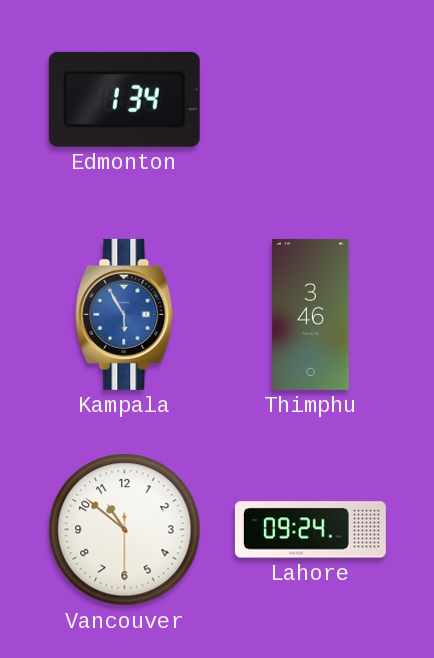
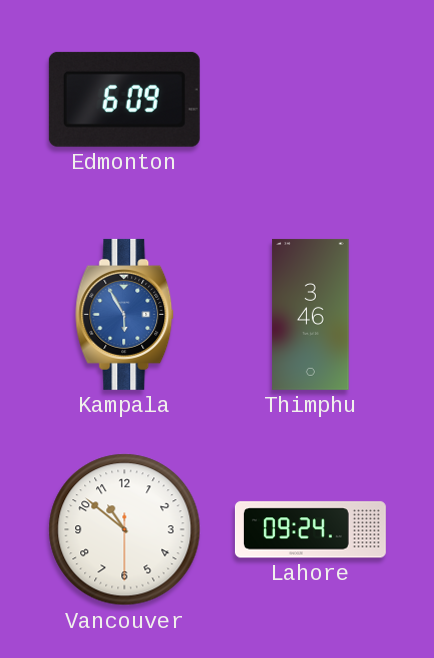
Edmonton: 1:34 -> 6:09
